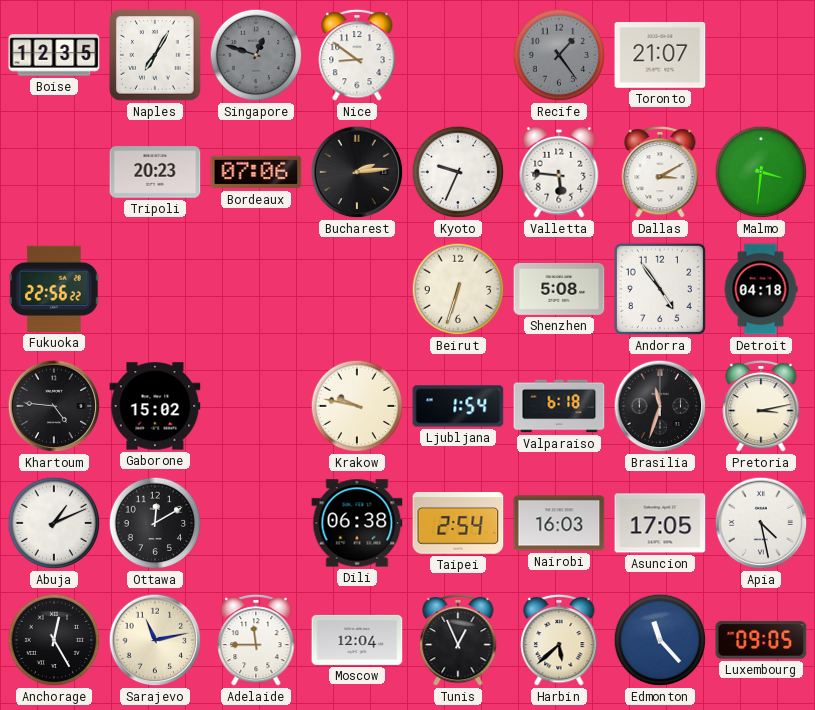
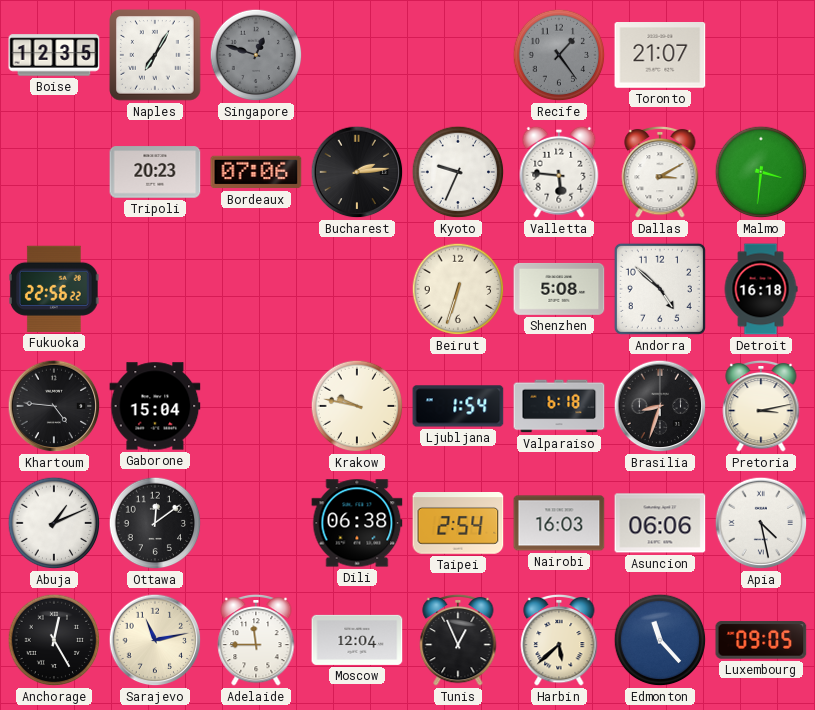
Nice: 8:51 -> none
Andorra: 4:54 -> 4:52
Detroit: 04:18 -> 16:18
Gaborone: 15:02 -> 15:04
Brasilia: 11:33 -> 8:33
Ottawa: 12:10 -> 12:09
Asuncion: 17:05 -> 06:06
